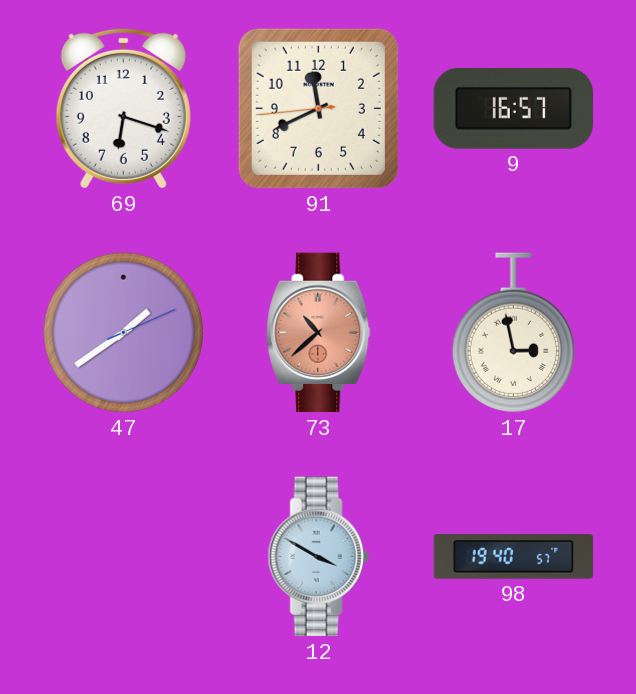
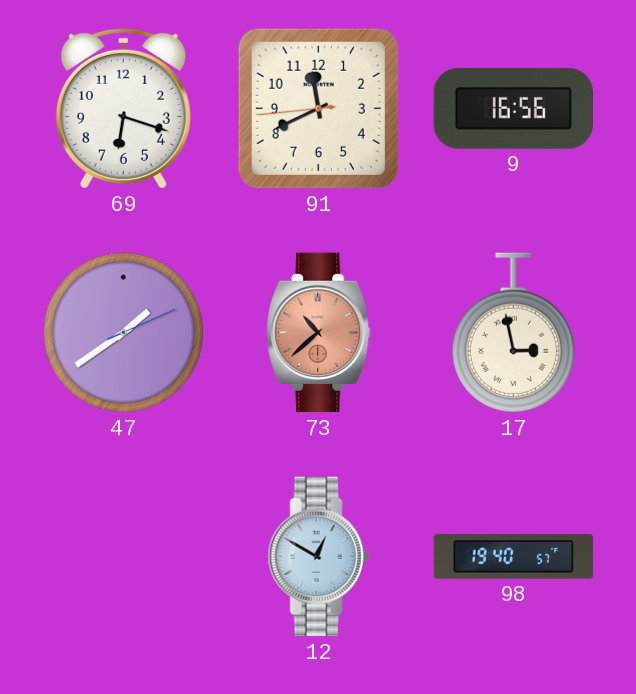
9: 16:57 -> 16:56
12: 3:50 -> 12:50
